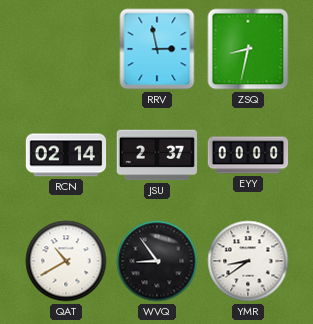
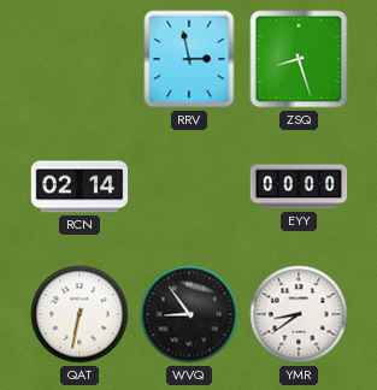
ZSQ: 8:32 -> 8:27
JSU: 2:37 -> none
QAT: 10:40 -> 6:32
